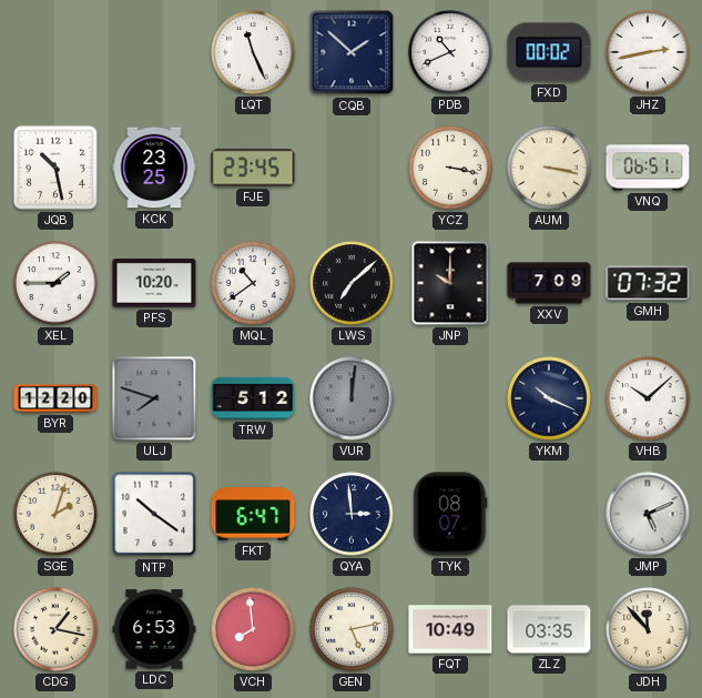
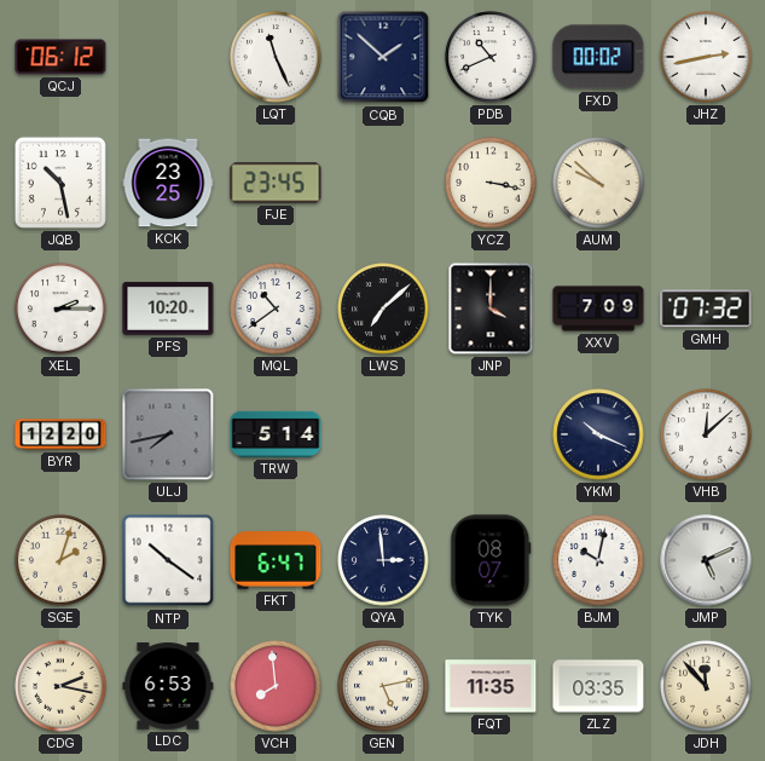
QCJ: none -> 06:12
AUM: 3:17 -> 9:52
VNQ: 06:51 -> none
XEL: 1:45 -> 2:15
JNP: 10:00 -> 4:00
ULJ: 7:48 -> 7:43
TRW: 5:12 -> 5:14
VUR: 12:01 -> none
VHB: 10:08 -> 12:08
BJM: none -> 10:02
CDG: 1:17 -> 2:17
FQT: 10:49 -> 11:35
